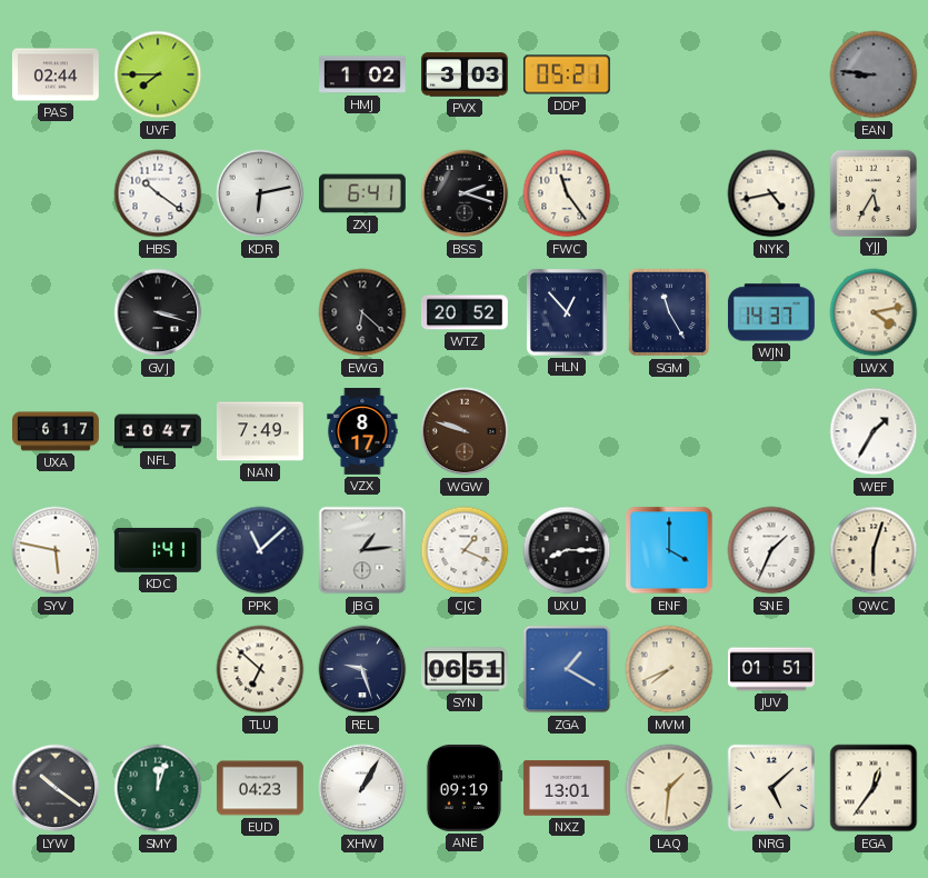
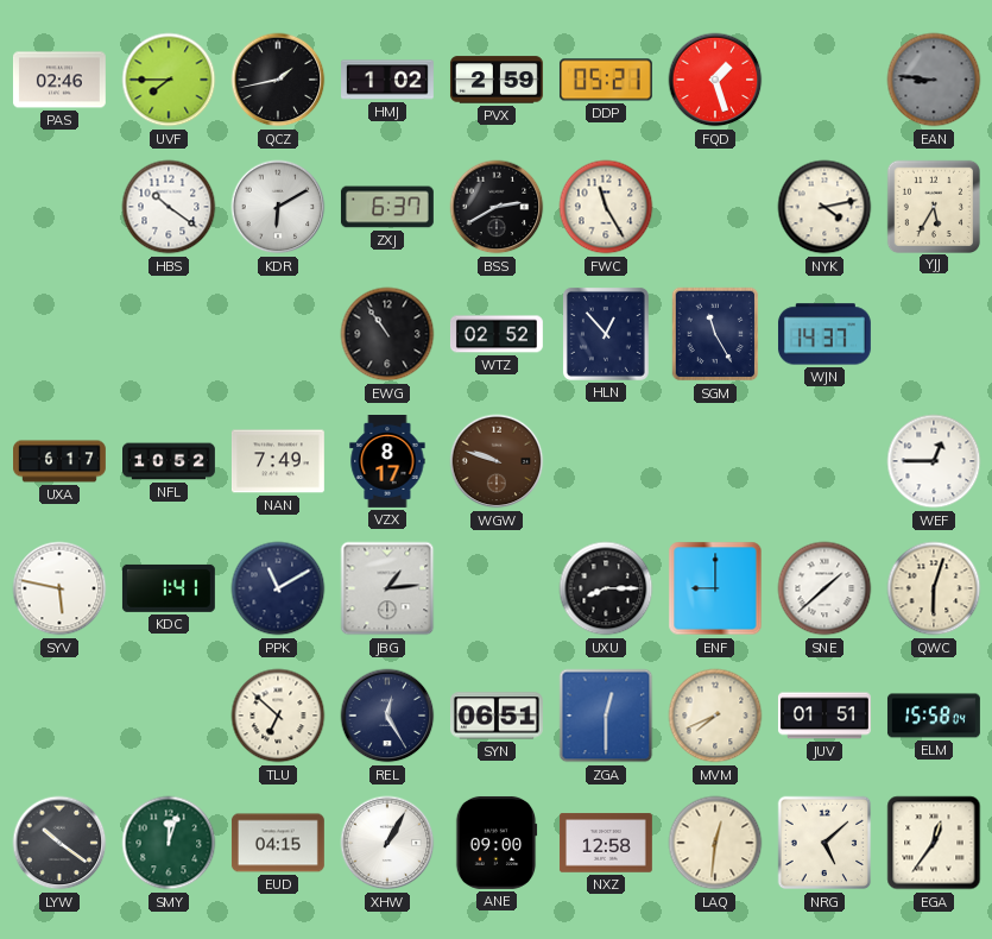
PAS: 02:44 -> 02:46
QCZ: none -> 1:43
PVX: 3:03 -> 2:59
FQD: none -> 1:27
KDR: 6:13 -> 6:10
ZXJ: 6:41 -> 6:37
BSS: 2:18 -> 2:40
FWC: 11:24 -> 11:25
NYK: 4:43 -> 4:13
GVJ: 3:18 -> none
EWG: 6:22 -> 10:54
WTZ: 20:52 -> 02:52
LWX: 4:13 -> none
NFL: 10:47 -> 10:52
WEF: 1:35 -> 12:45
PPK: 11:08 -> 11:10
CJC: 1:19 -> none
ENF: 4:00 -> 9:00
SNE: 1:34 -> 1:38
REL: 9:27 -> 12:25
ZGA: 1:20 -> 12:30
ELM: none -> 15:58
EUD: 04:23 -> 04:15
ANE: 09:19 -> 09:00
NXZ: 13:01 -> 12:58
LAQ: 1:31 -> 12:31
